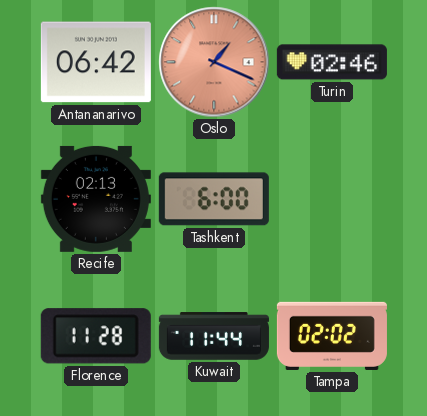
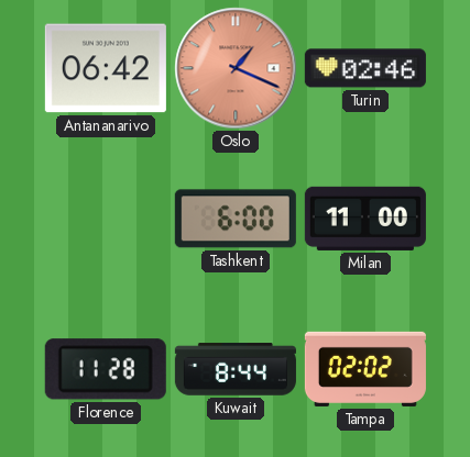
Recife: 02:13 -> none
Milan: none -> 11:00
Kuwait: 11:44 -> 8:44
